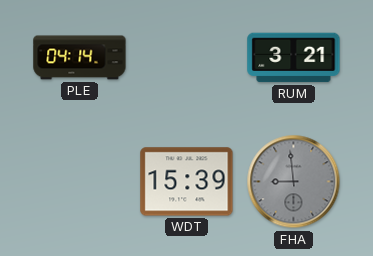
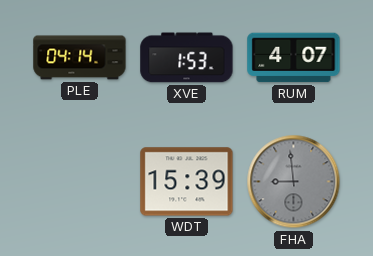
XVE: none -> 1:53
RUM: 3:21 -> 4:07
